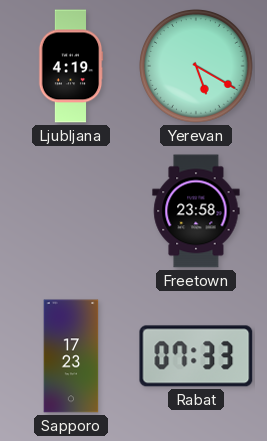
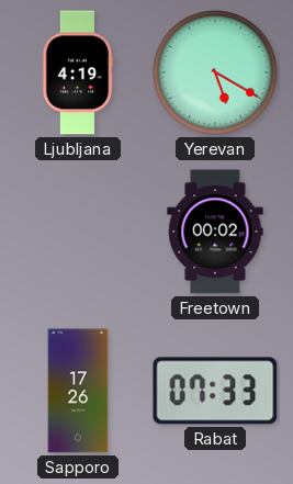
Freetown: 23:58 -> 00:02
Sapporo: 17:23 -> 17:26
